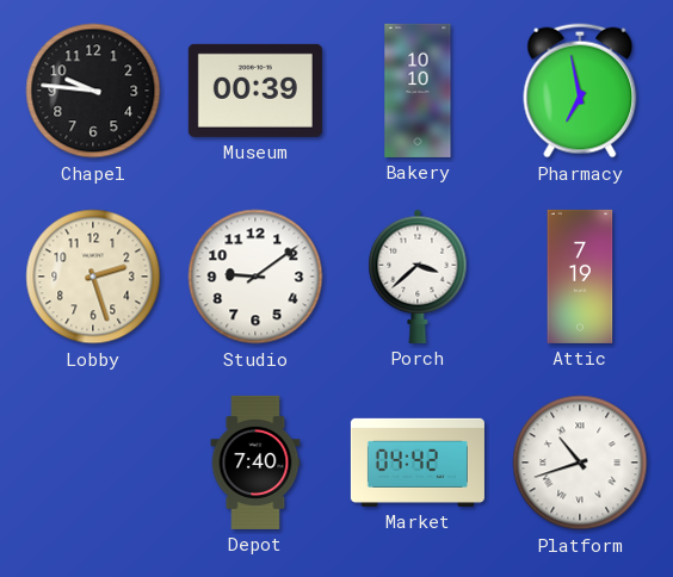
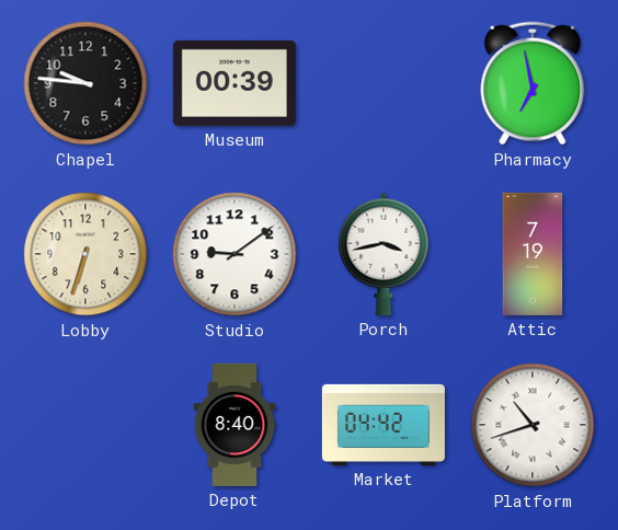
Bakery: 10:10 -> none
Lobby: 2:27 -> 6:33
Porch: 3:38 -> 3:43
Depot: 7:40 -> 8:40
